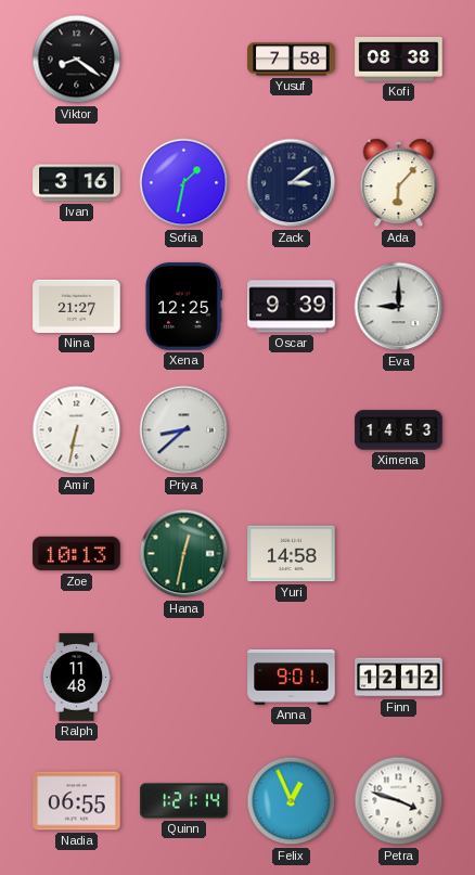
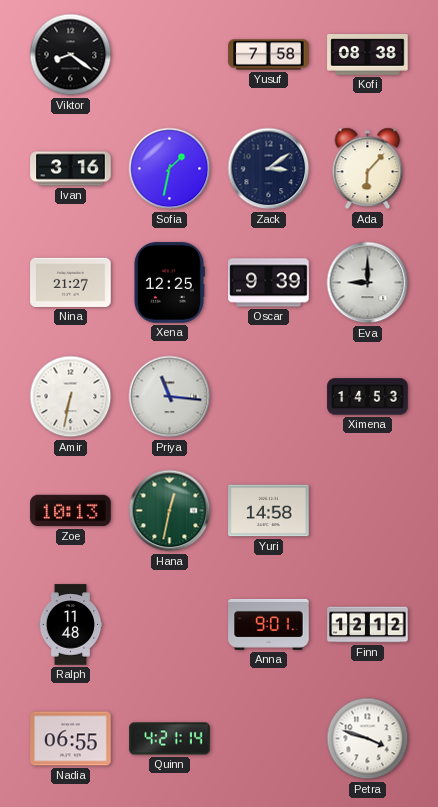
Priya: 8:38 -> 11:16
Quinn: 1:21 -> 4:21
Felix: 12:56 -> none
